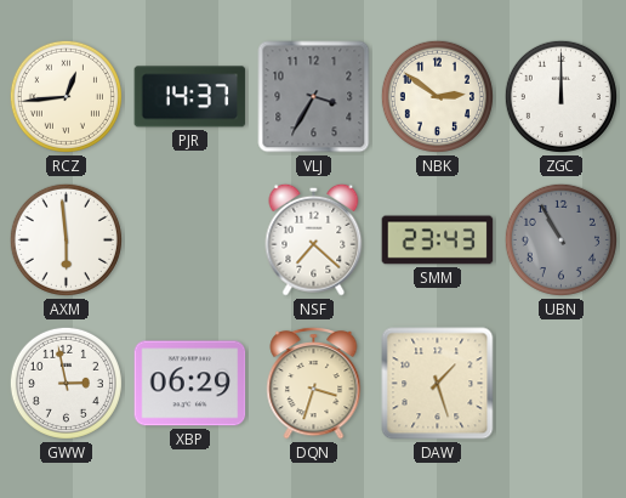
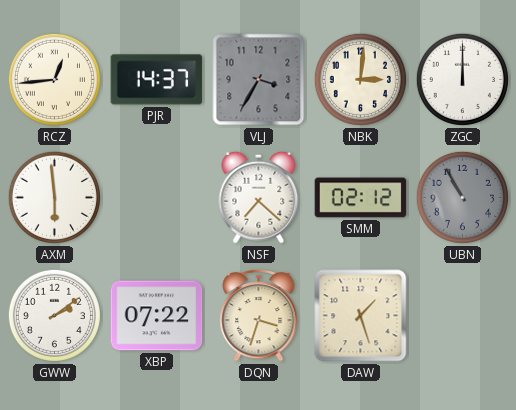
NBK: 2:51 -> 3:01
SMM: 23:43 -> 02:12
GWW: 2:58 -> 2:09
XBP: 06:29 -> 07:22
